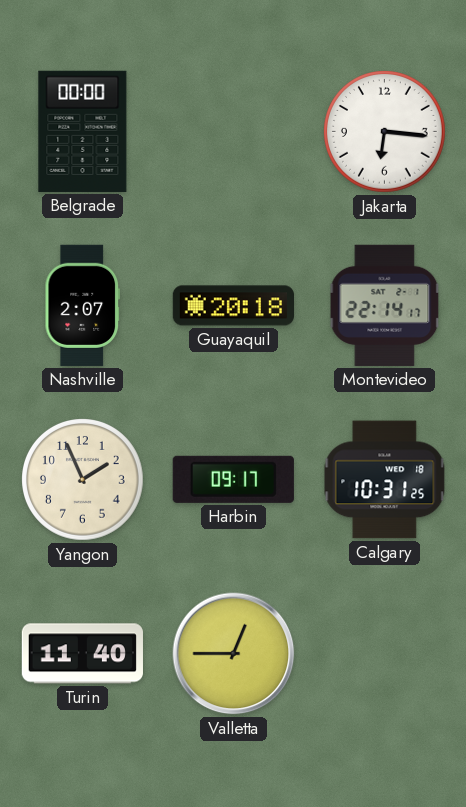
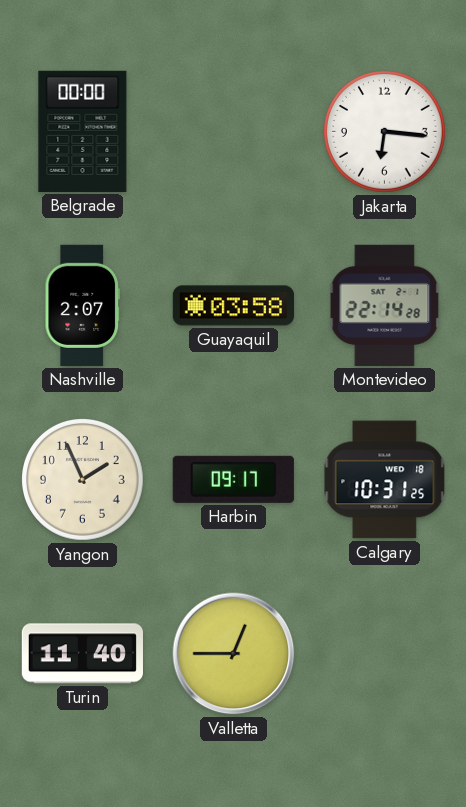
Guayaquil: 20:18 -> 03:58
Montevideo: 22:14:17 -> 22:14:28
